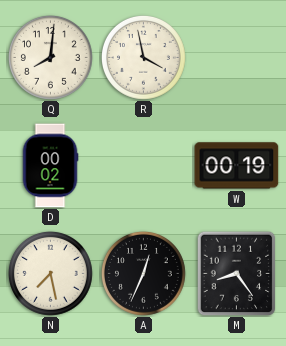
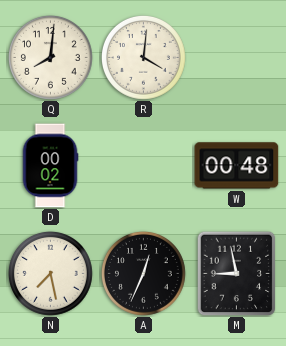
R: 3:58 -> 4:01
W: 00:19 -> 00:48
M: 8:24 -> 8:58
